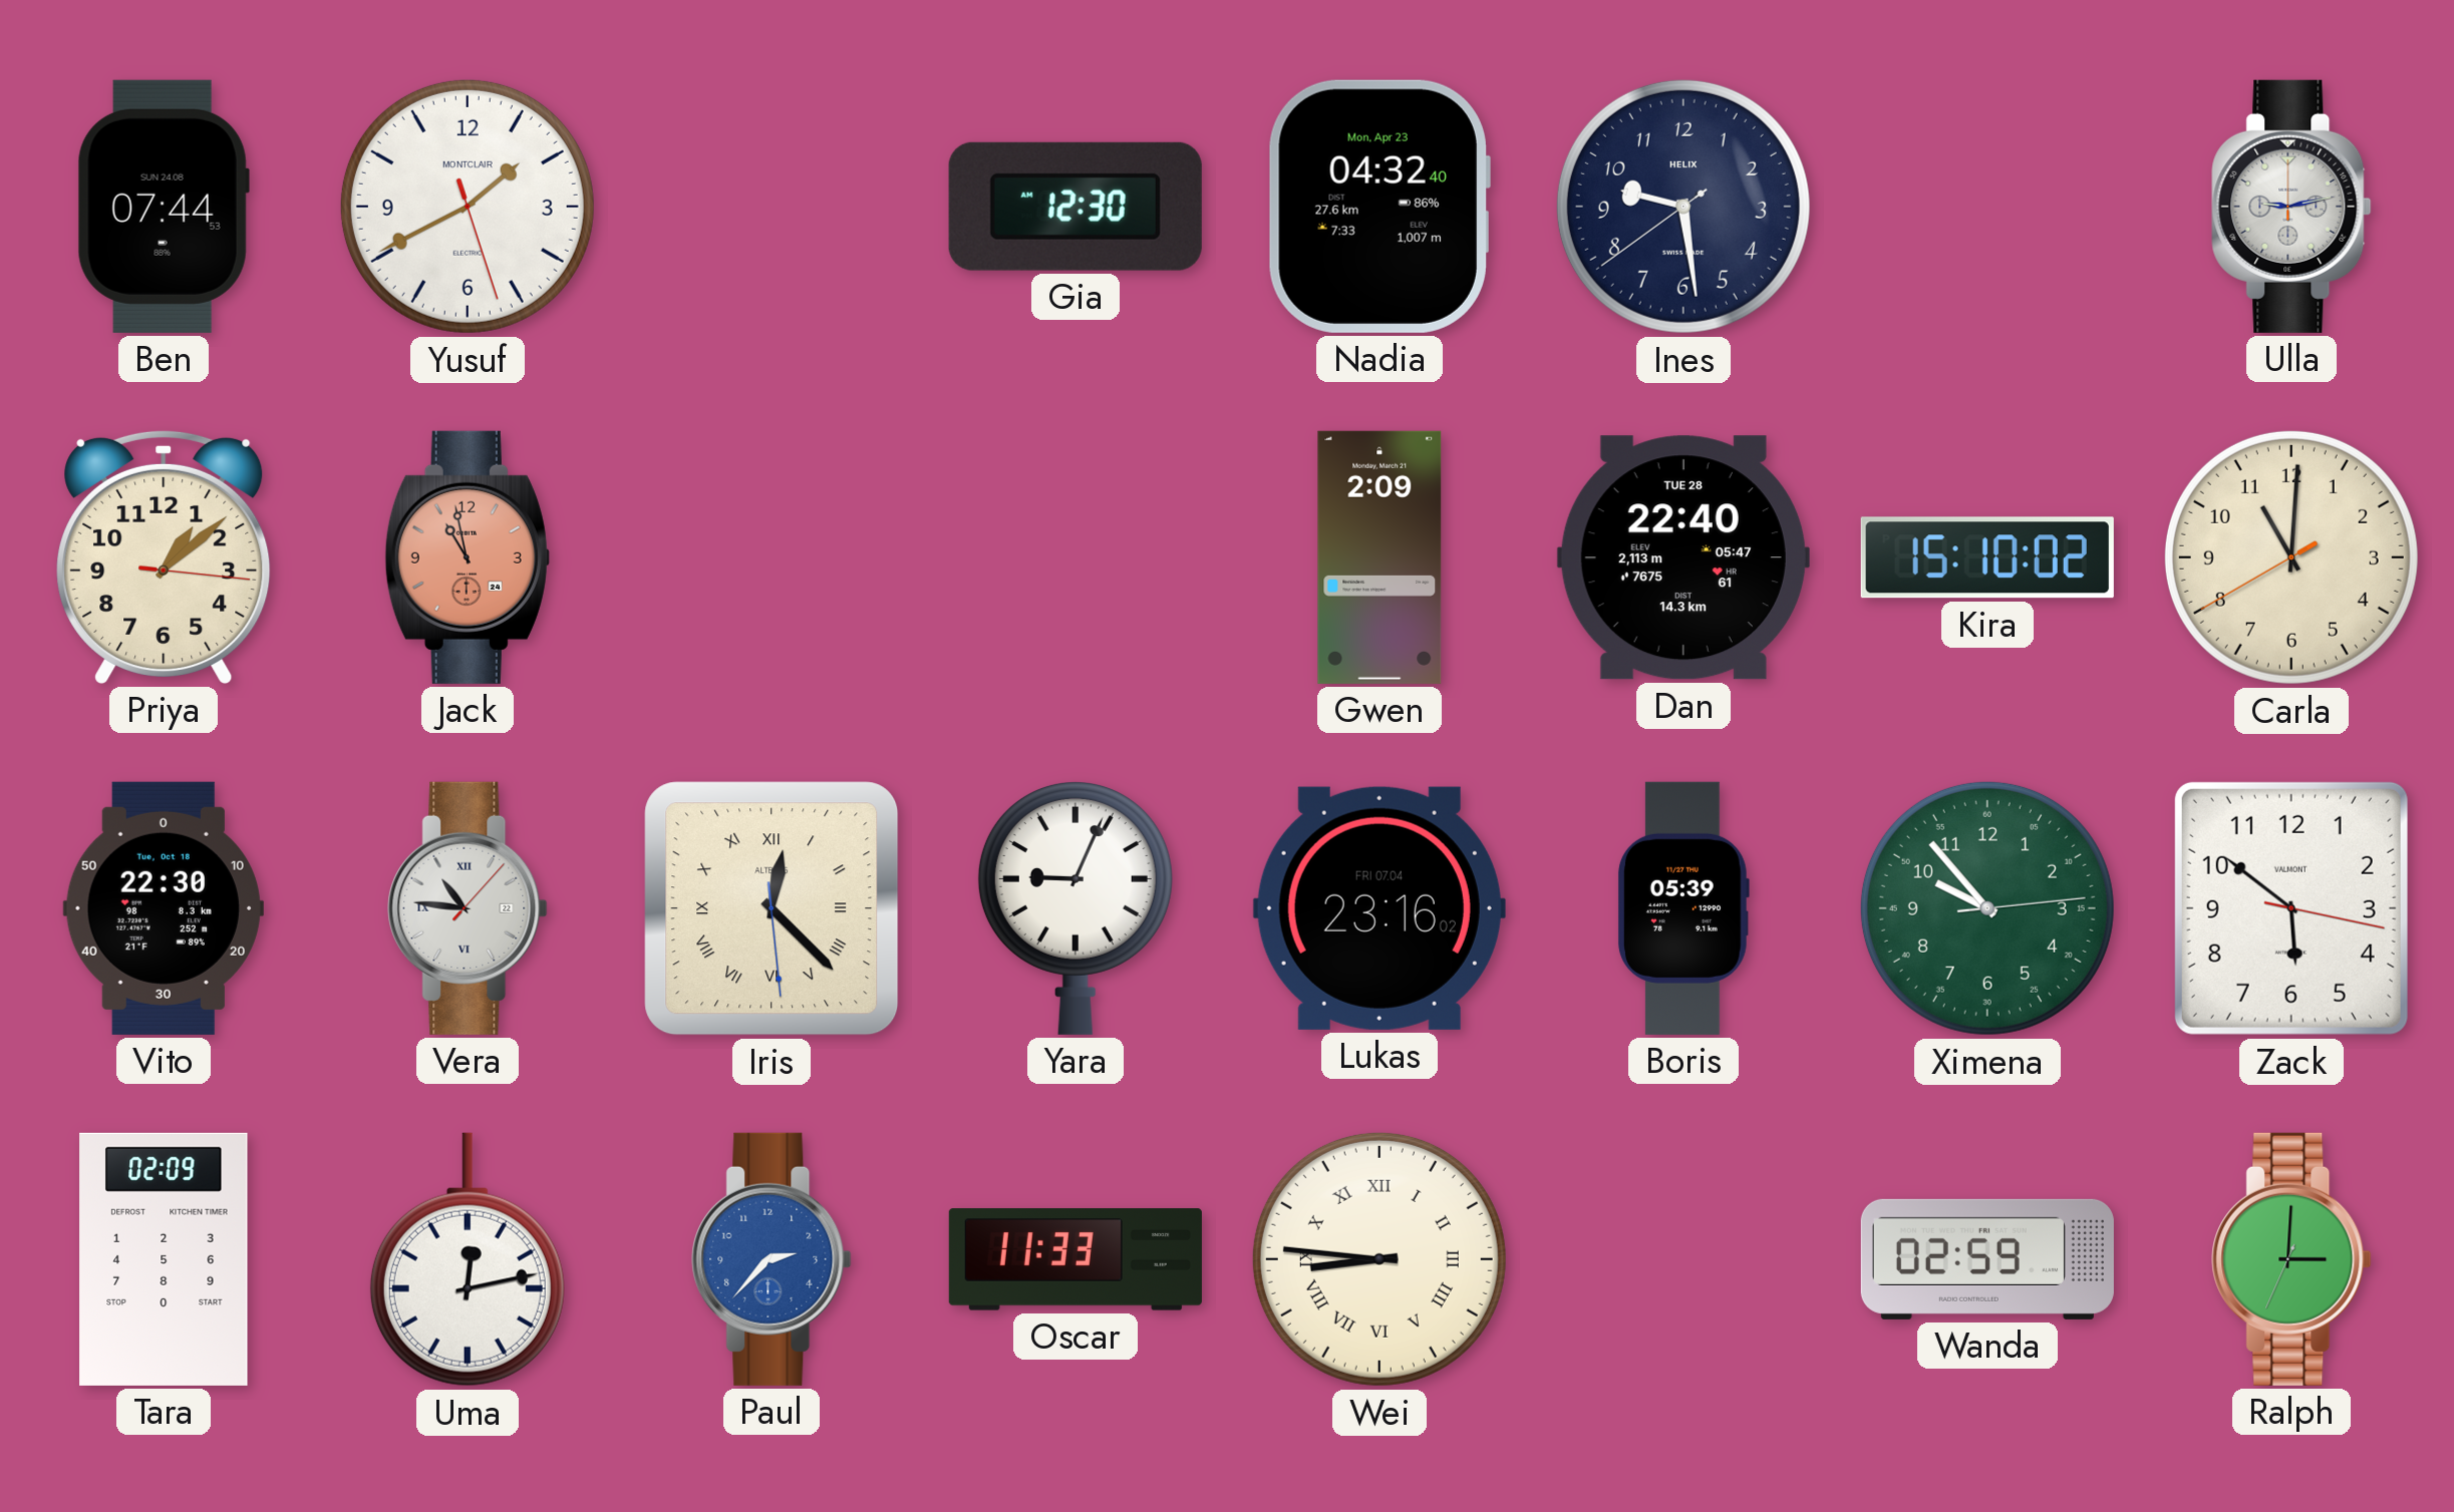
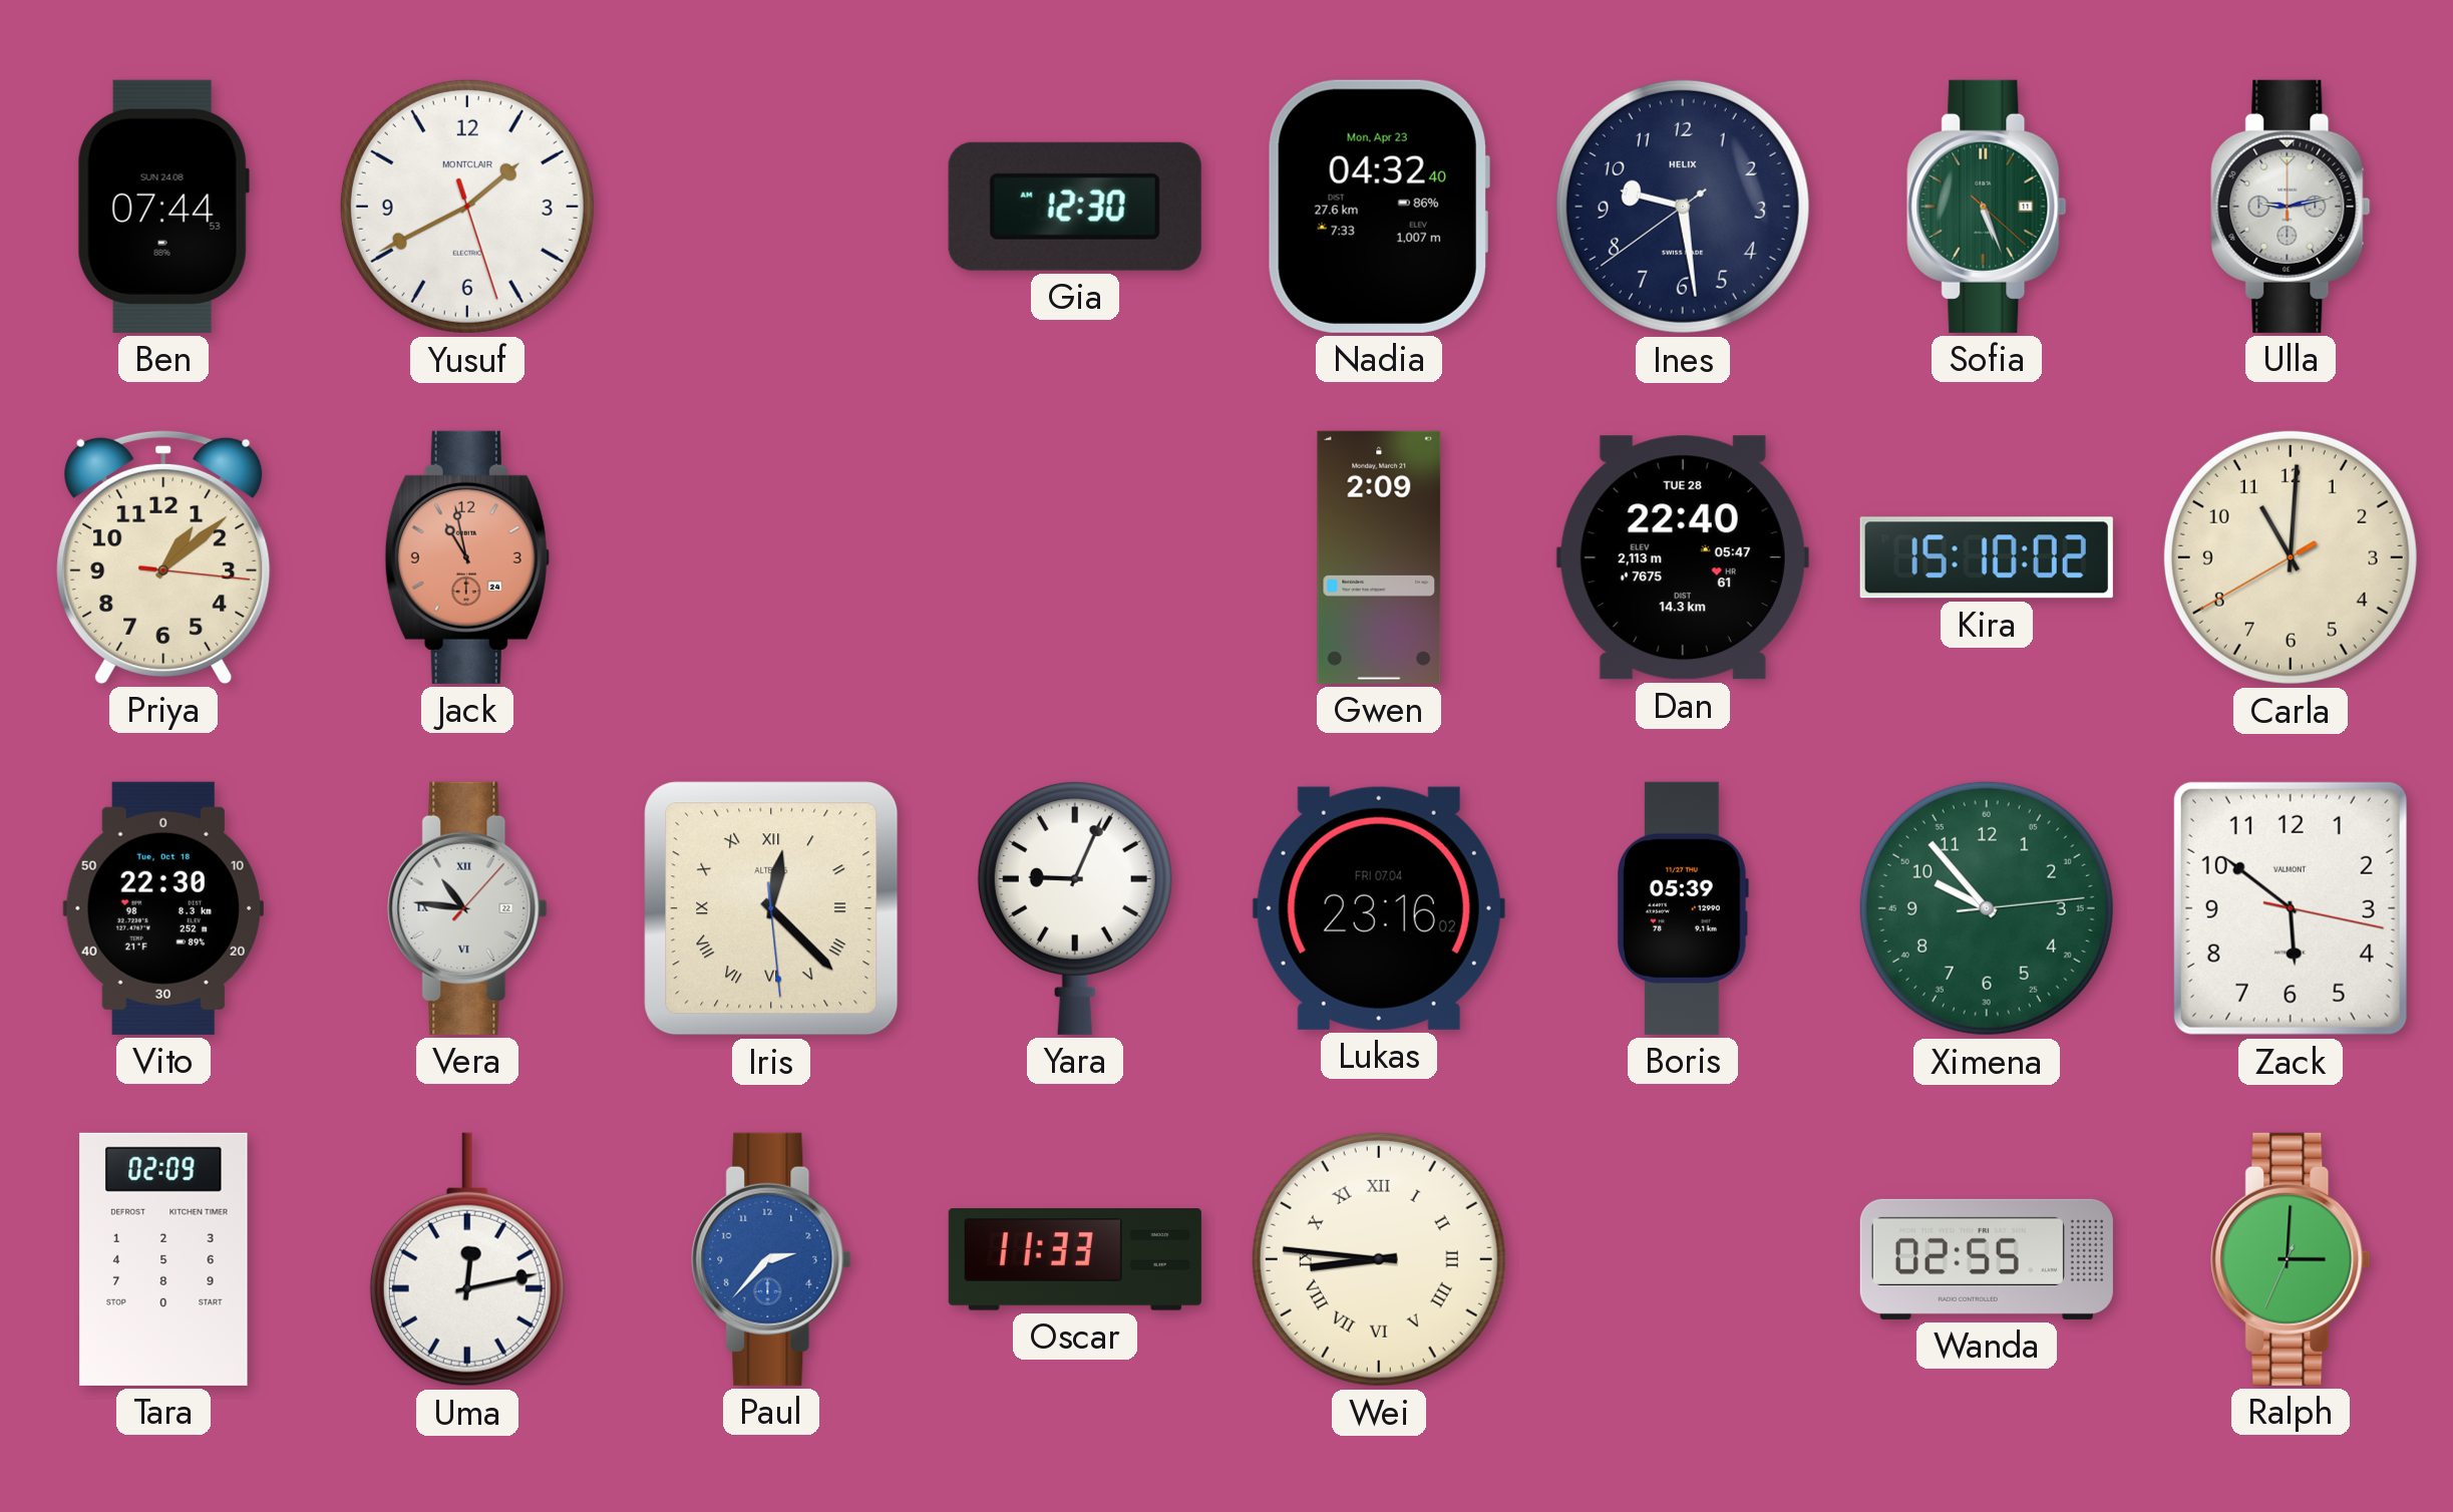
Sofia: none -> 5:26
Wanda: 02:59 -> 02:55
